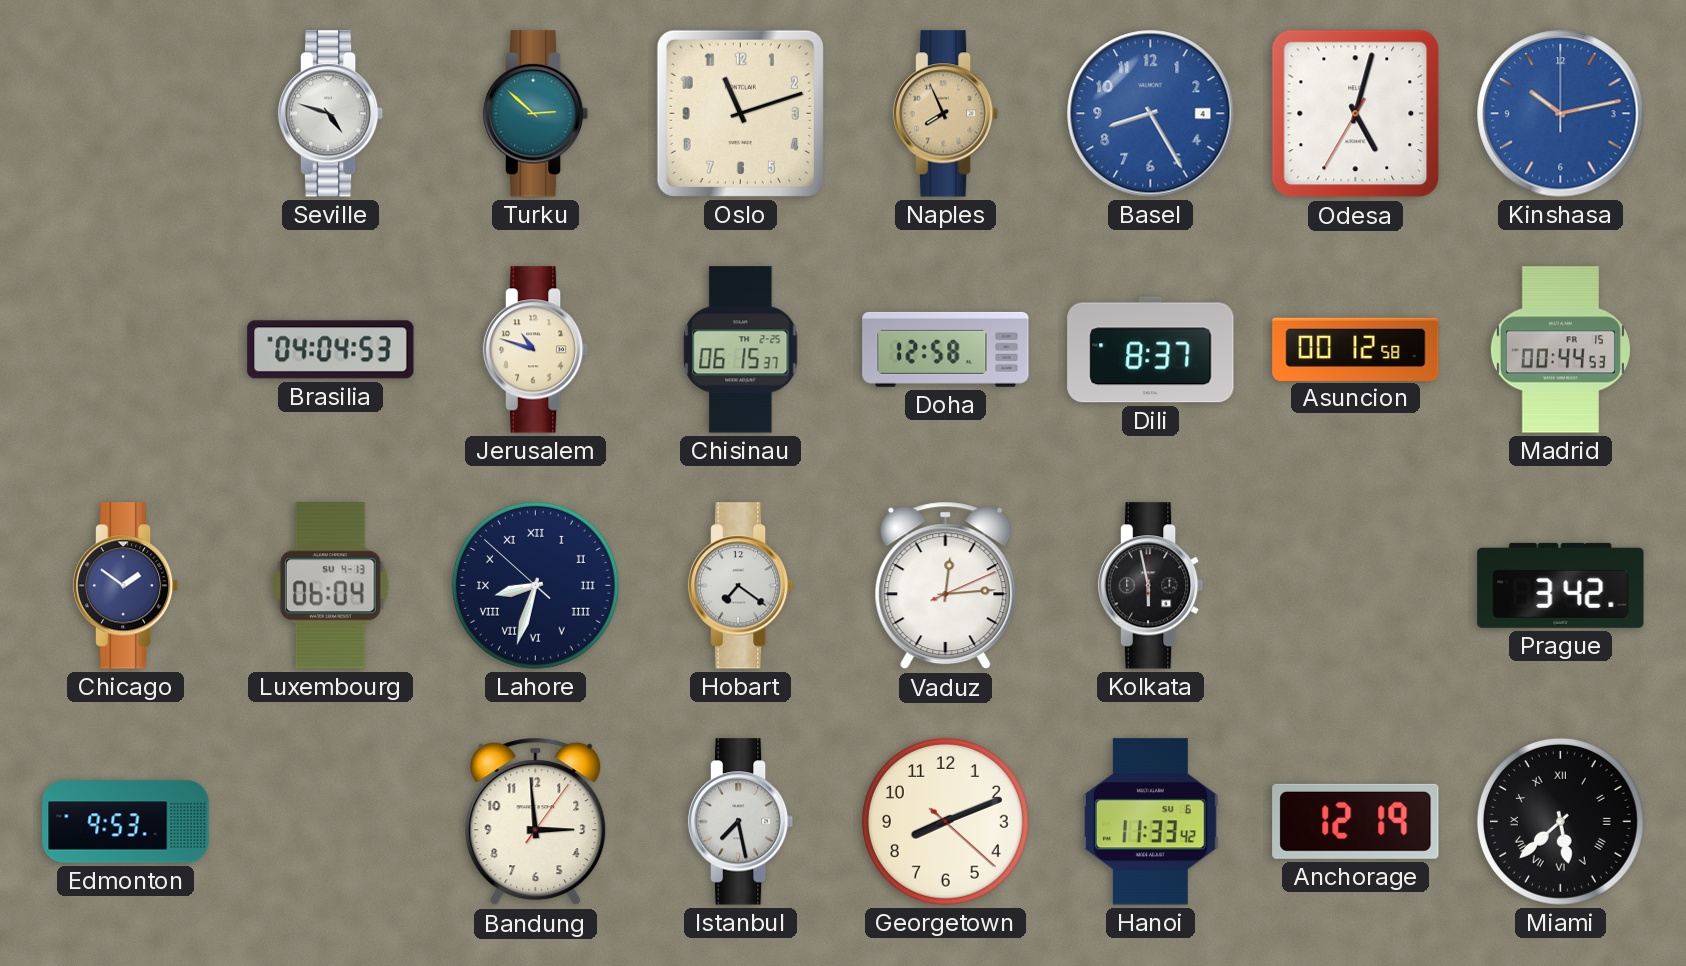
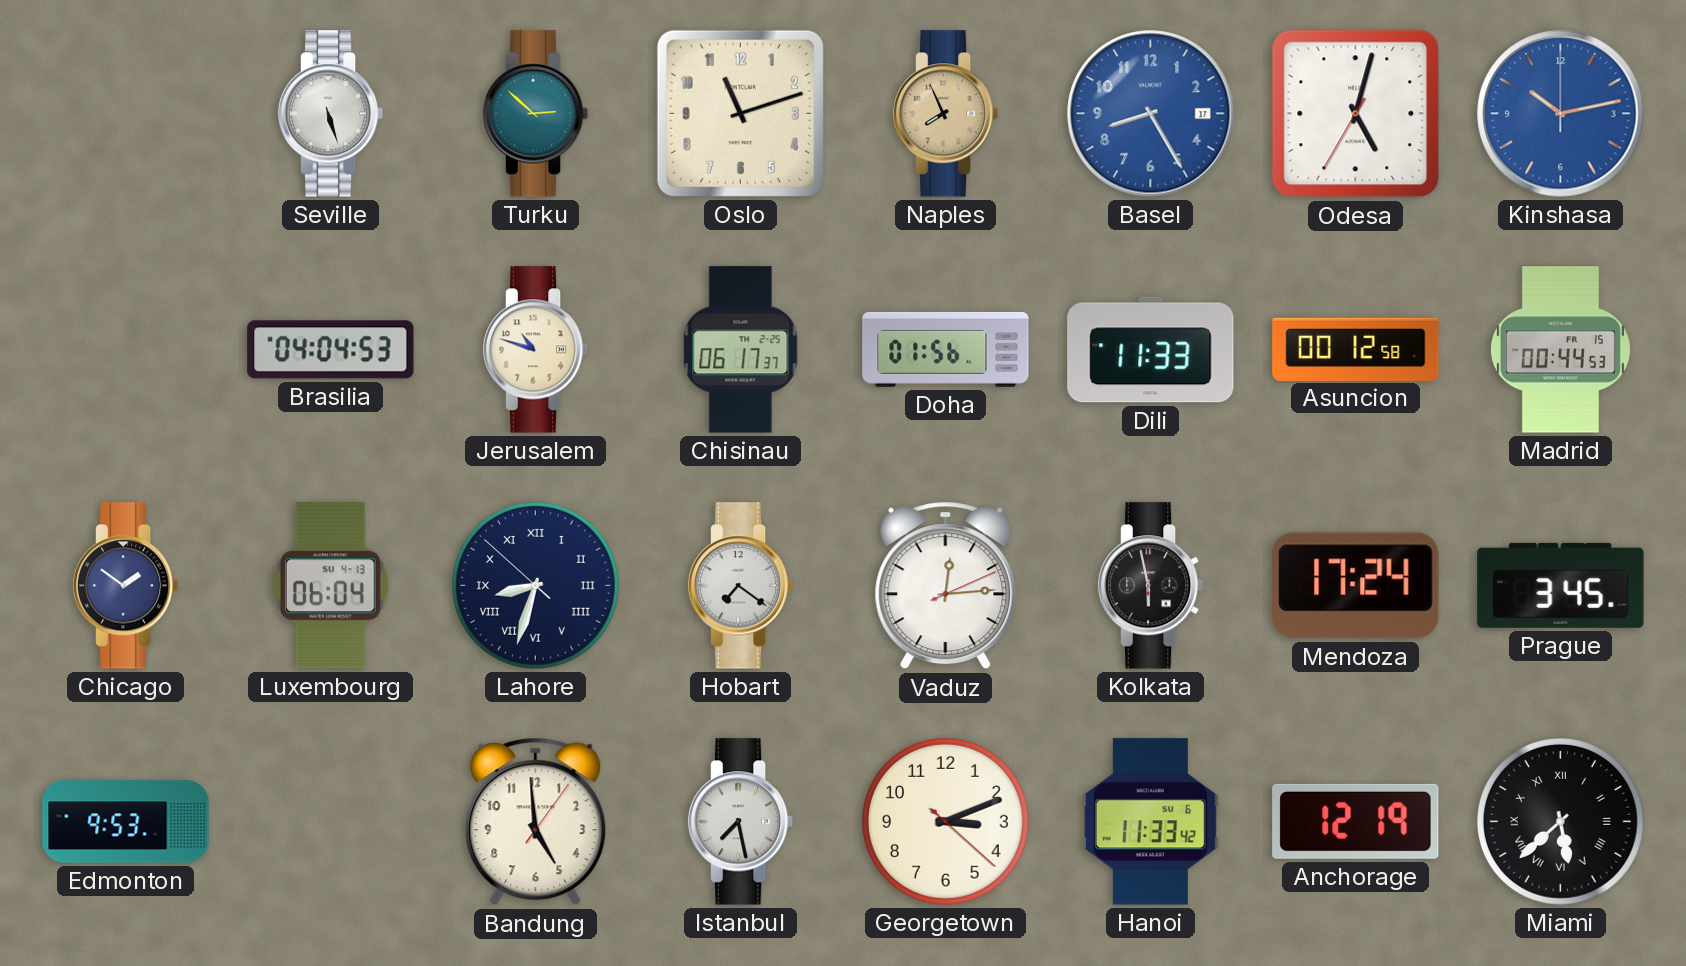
Seville: 4:48 -> 5:27
Basel date: 4 -> 17
Chisinau: 06:15 -> 06:17
Doha: 12:58 -> 01:56
Dili: 8:37 -> 11:33
Mendoza: none -> 17:24
Prague: 3:42 -> 3:45
Bandung: 2:59 -> 4:59
Georgetown: 8:11 -> 3:11
